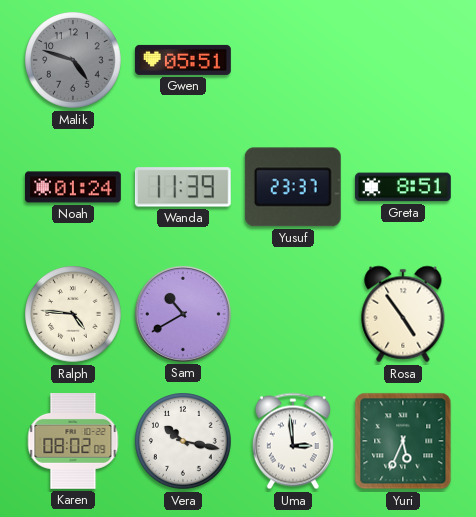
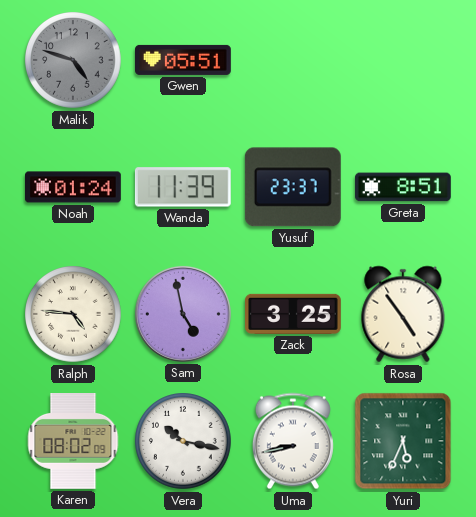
Sam: 10:40 -> 4:58
Zack: none -> 3:25
Uma: 2:59 -> 8:43
